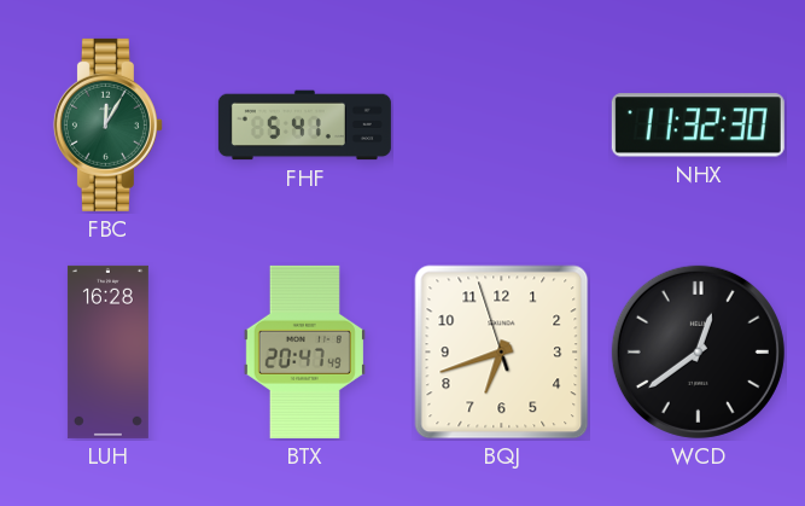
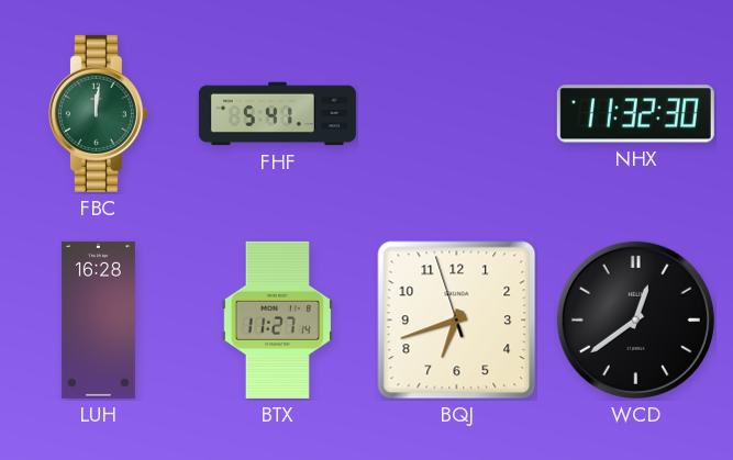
FBC: 12:05 -> 12:01
BTX: 20:47 -> 11:27
